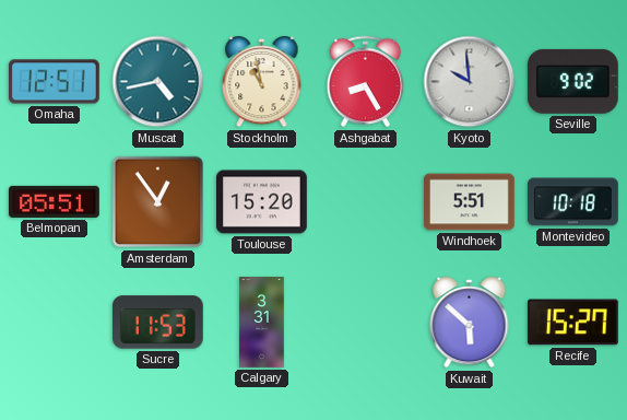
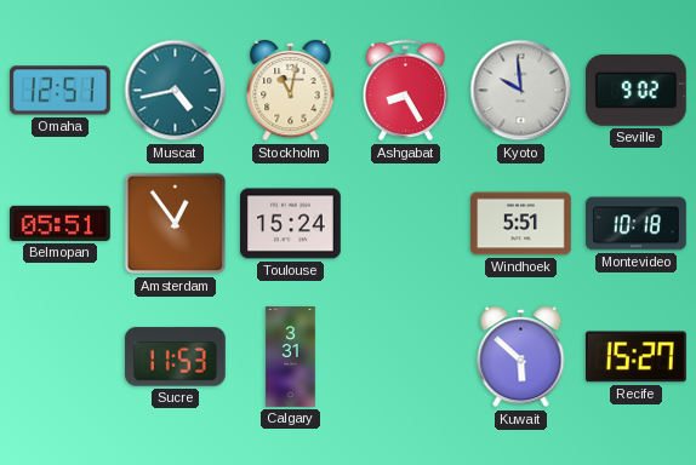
Stockholm: 10:58 -> 11:02
Toulouse: 15:20 -> 15:24
